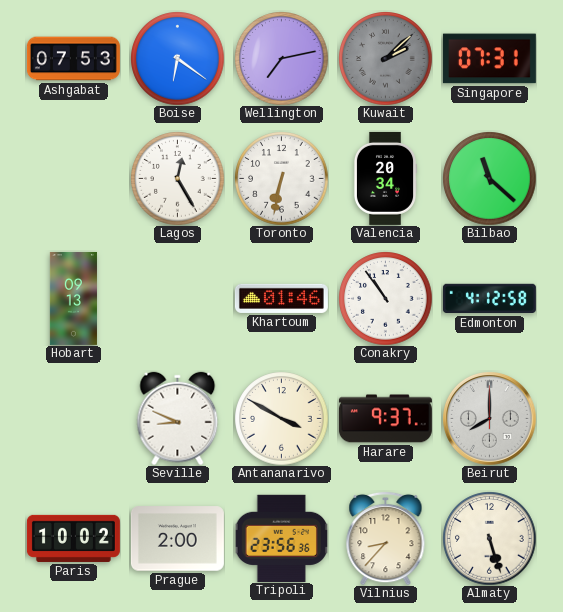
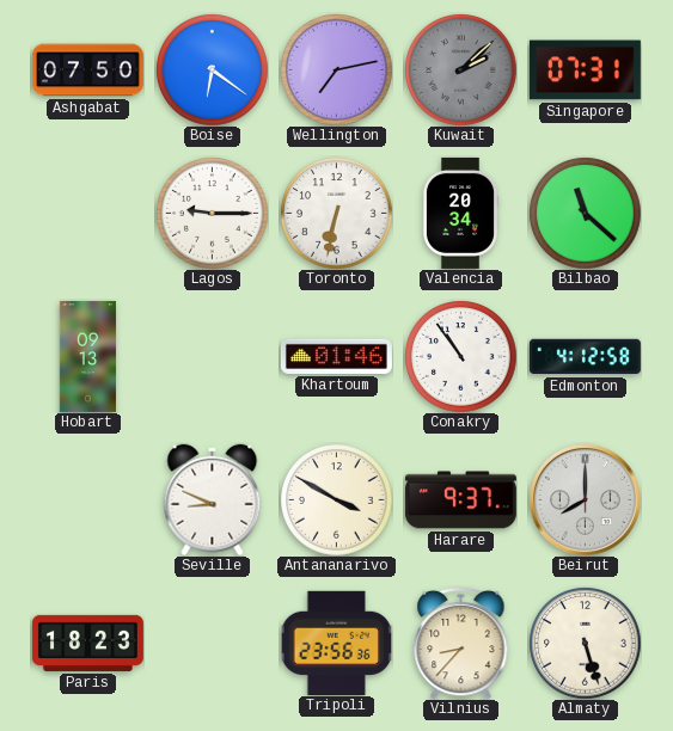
Ashgabat: 07:53 -> 07:50
Lagos: 12:25 -> 9:15
Paris: 10:02 -> 18:23
Prague: 2:00 -> none
